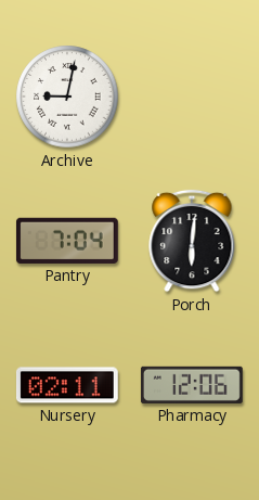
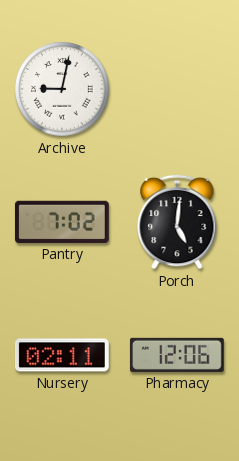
Pantry: 7:04 -> 7:02
Porch: 6:01 -> 5:01
